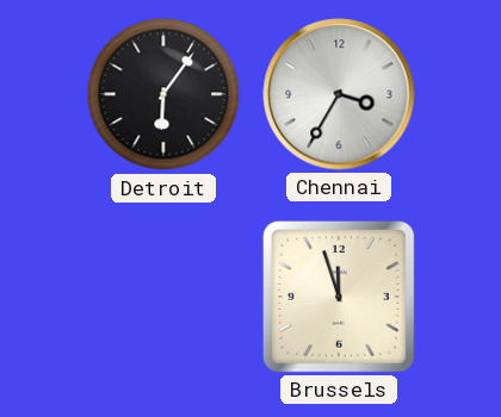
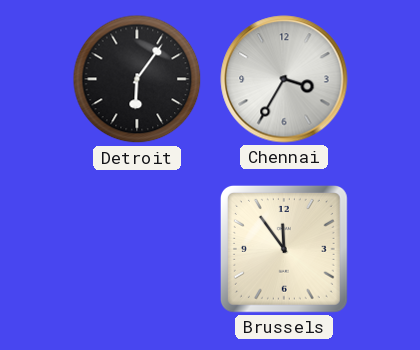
Brussels: 11:57 -> 11:54
